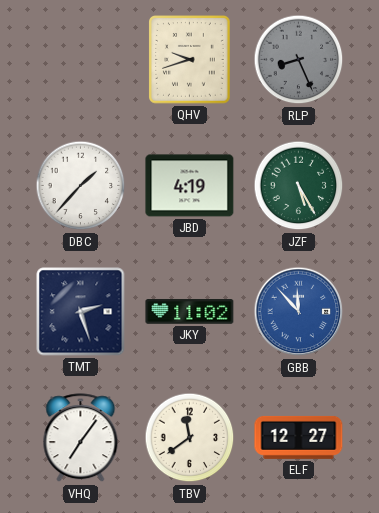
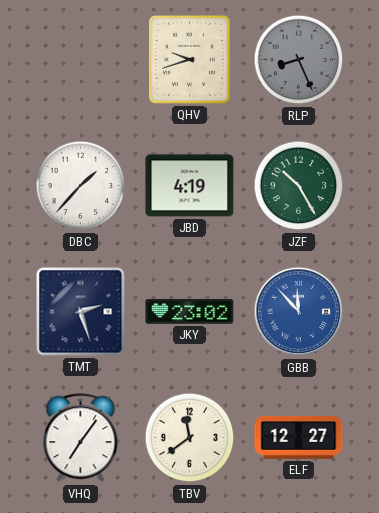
JZF: 5:25 -> 10:25
JKY: 11:02 -> 23:02
